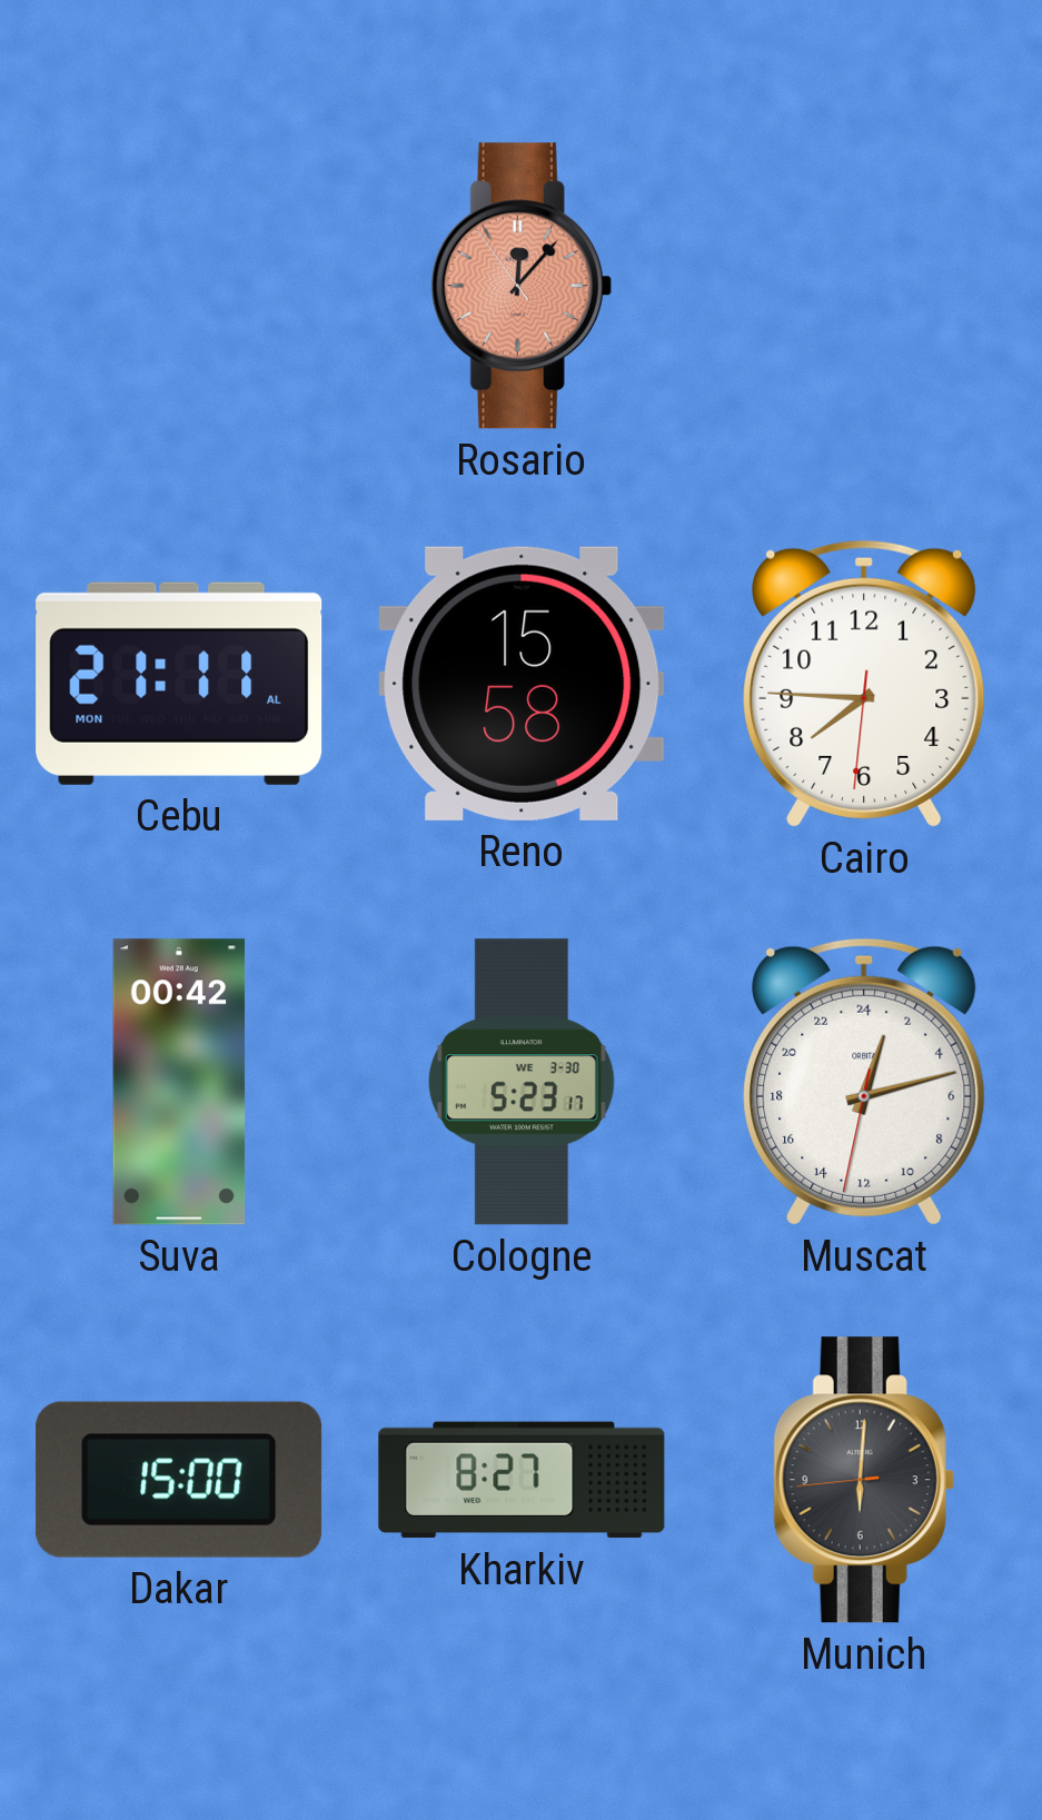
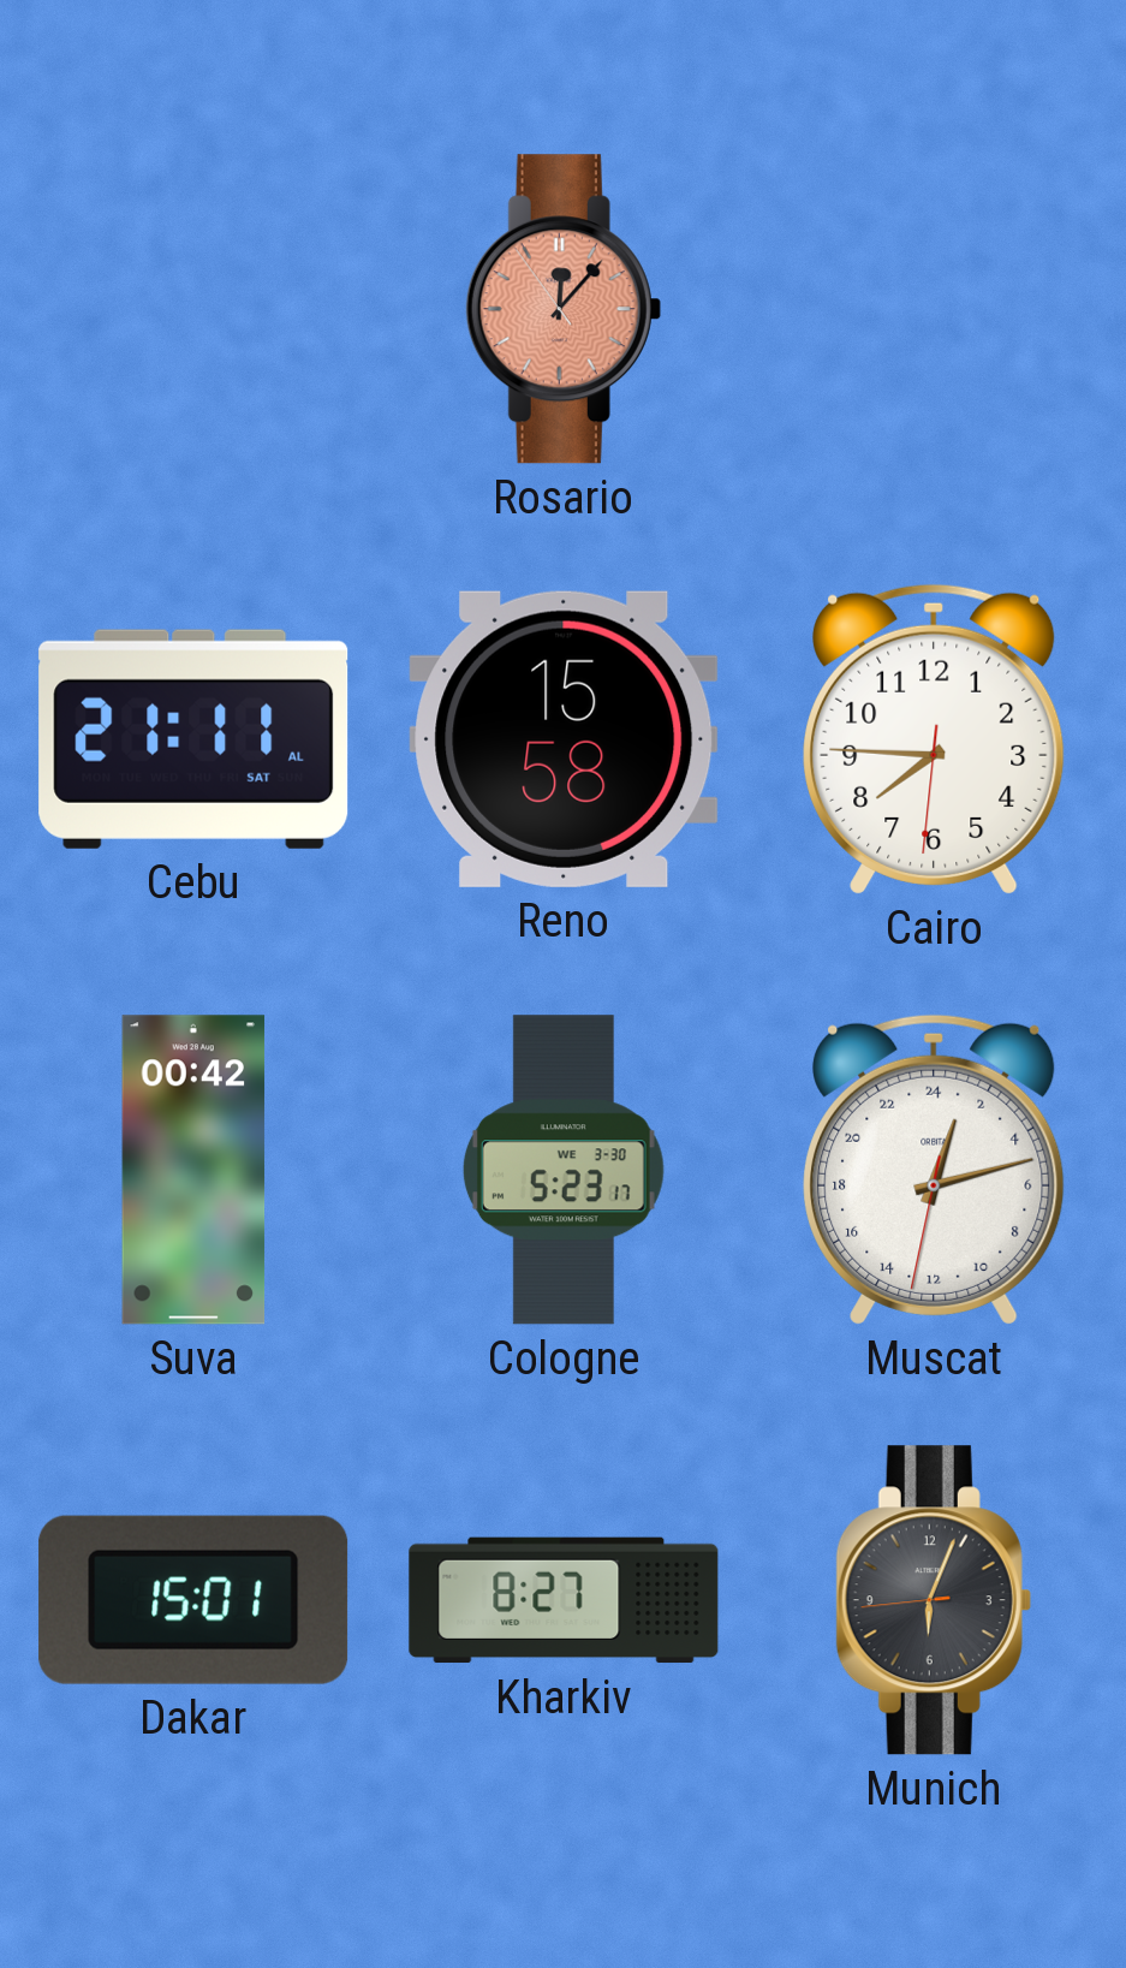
Cebu date: MON -> SAT
Dakar: 15:00 -> 15:01
Munich: 6:00 -> 6:03
